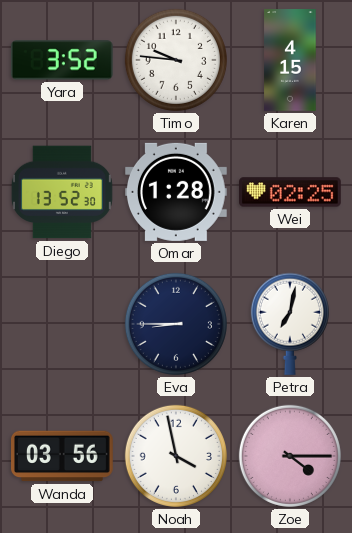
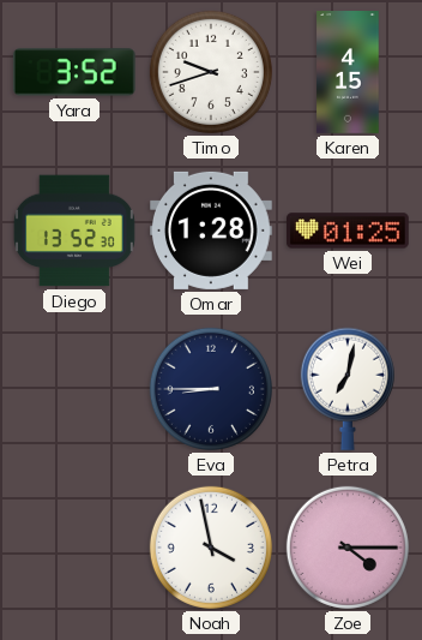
Timo: 9:46 -> 9:42
Wei: 02:25 -> 01:25
Wanda: 03:56 -> none
